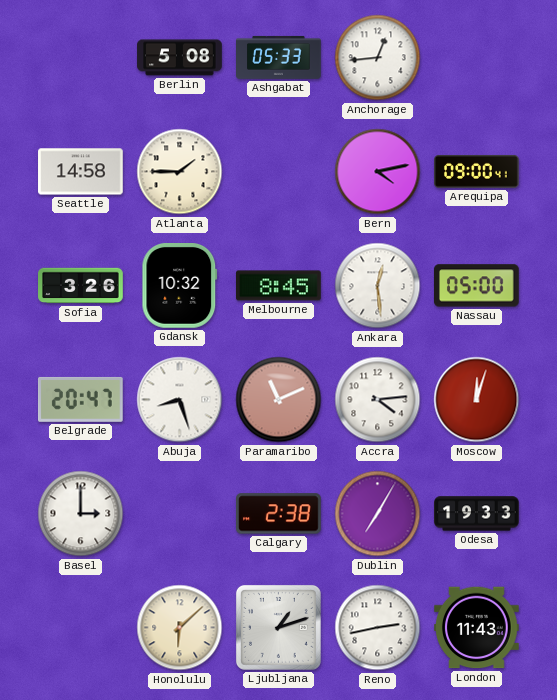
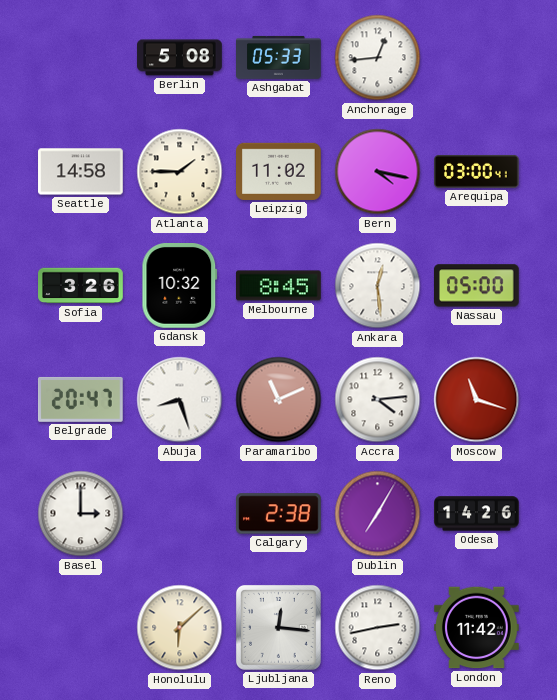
Leipzig: none -> 11:02
Bern: 4:13 -> 4:17
Arequipa: 09:00 -> 03:00
Moscow: 12:03 -> 11:18
Odesa: 19:33 -> 14:26
Ljubljana: 1:12 -> 12:16
London: 11:43 -> 11:42
